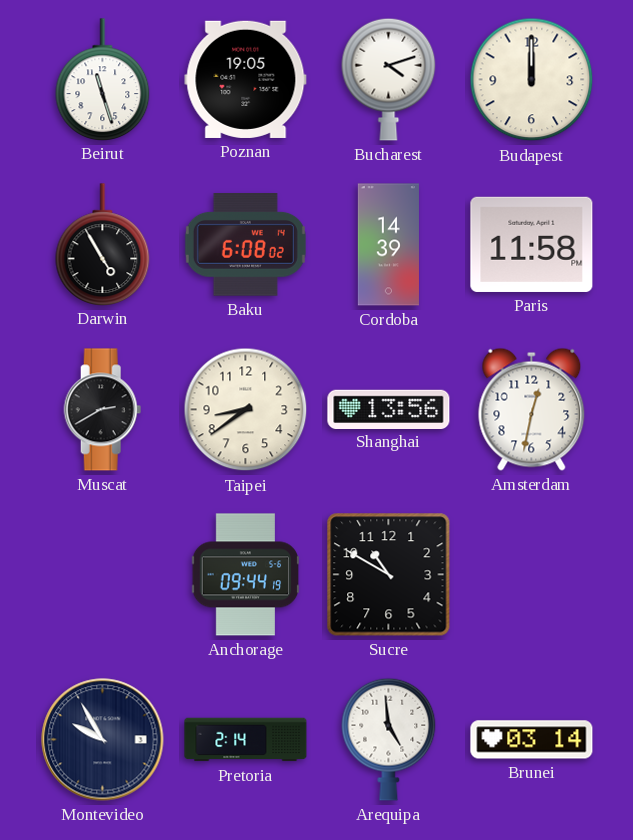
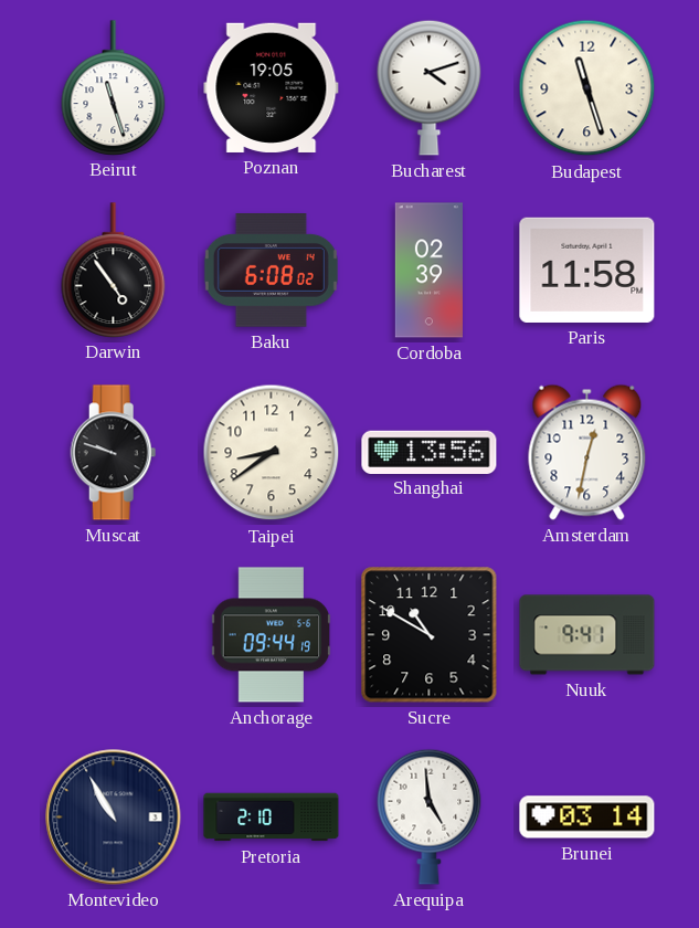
Budapest: 12:00 -> 11:27
Darwin: 4:55 -> 4:54
Cordoba: 14:39 -> 02:39
Muscat: 2:40 -> 9:48
Nuuk: none -> 9:41
Montevideo: 9:55 -> 10:55
Pretoria: 2:14 -> 2:10
